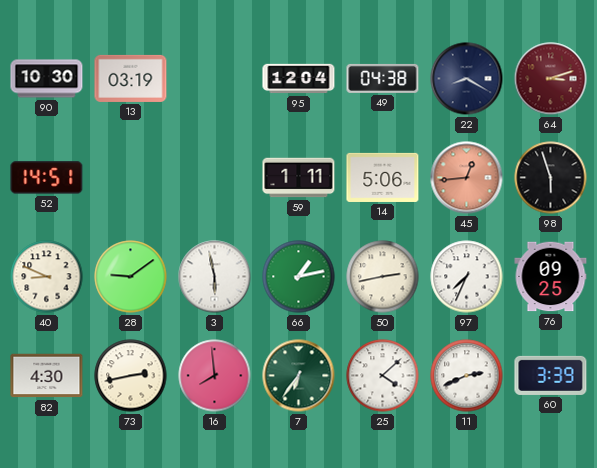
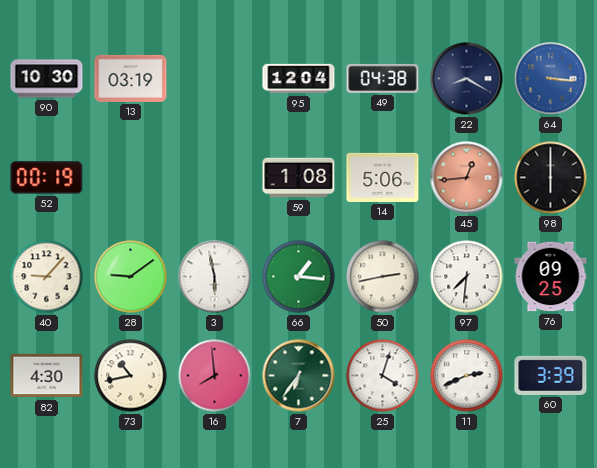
64: 3:12 -> 3:16
64 dial: burgundy -> blue
52: 14:51 -> 00:19
59: 1:11 -> 1:08
98: 5:57 -> 6:00
40: 8:49 -> 9:07
66: 1:13 -> 1:16
97: 7:34 -> 7:31
73: 2:43 -> 10:43
25: 4:08 -> 4:03
